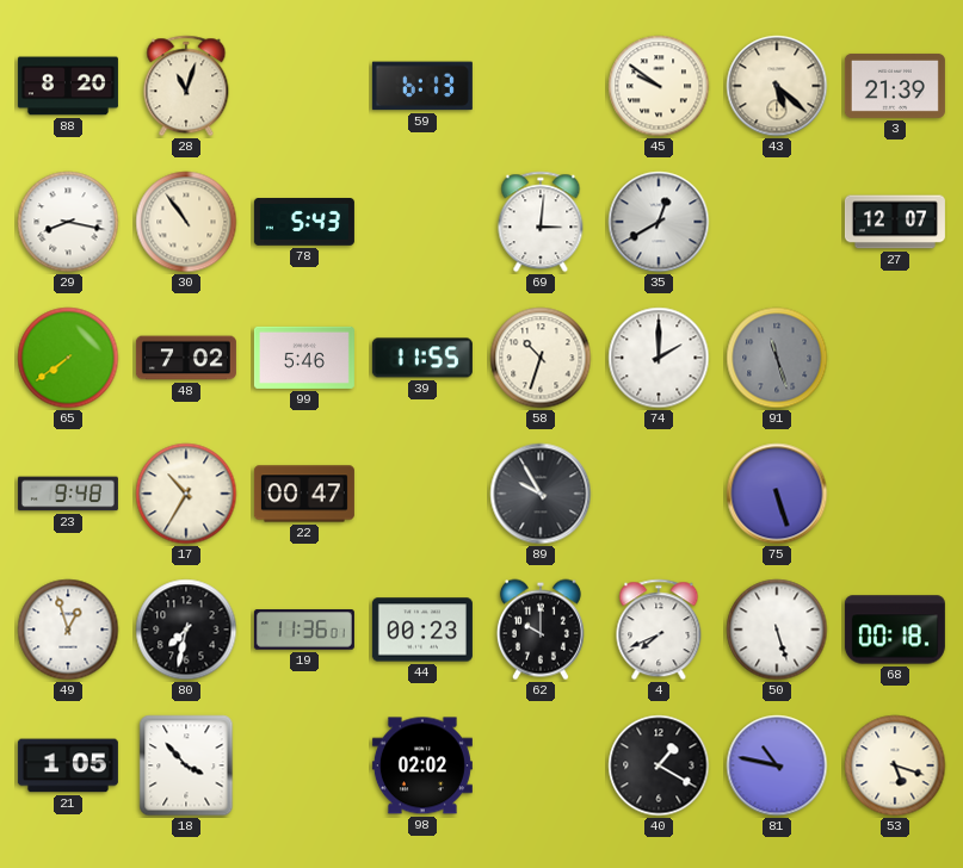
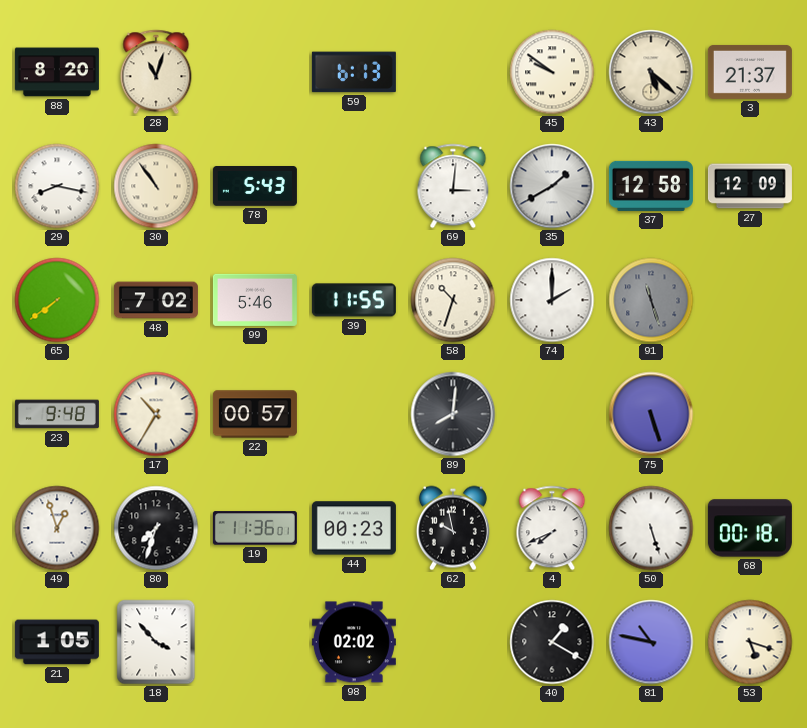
3: 21:39 -> 21:37
35: 12:40 -> 1:40
37: none -> 12:58
27: 12:07 -> 12:09
22: 00:47 -> 00:57
89: 9:55 -> 8:01
80: 7:32 -> 7:33
62: 10:00 -> 9:58
